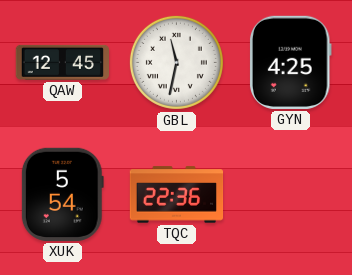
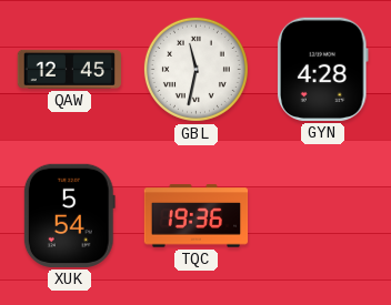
GYN: 4:25 -> 4:28
TQC: 22:36 -> 19:36
